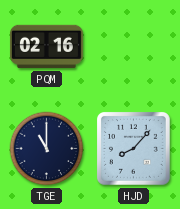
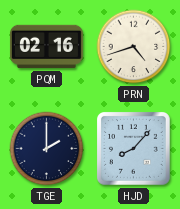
PRN: none -> 4:42
TGE: 11:00 -> 2:00
